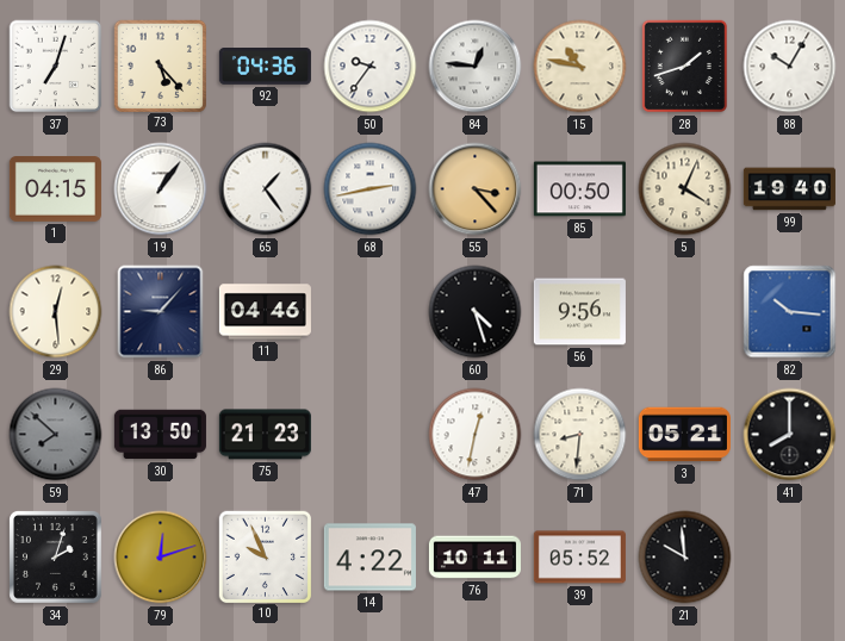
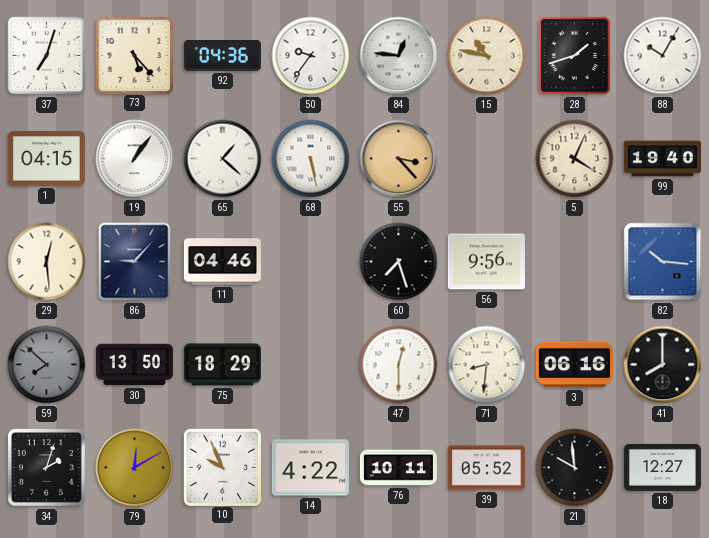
65: 1:24 -> 1:22
68: 2:43 -> 5:28
85: 00:50 -> none
60: 4:27 -> 7:27
75: 21:23 -> 18:29
47: 12:32 -> 12:30
3: 05:21 -> 06:16
79: 12:12 -> 12:10
18: none -> 12:27
